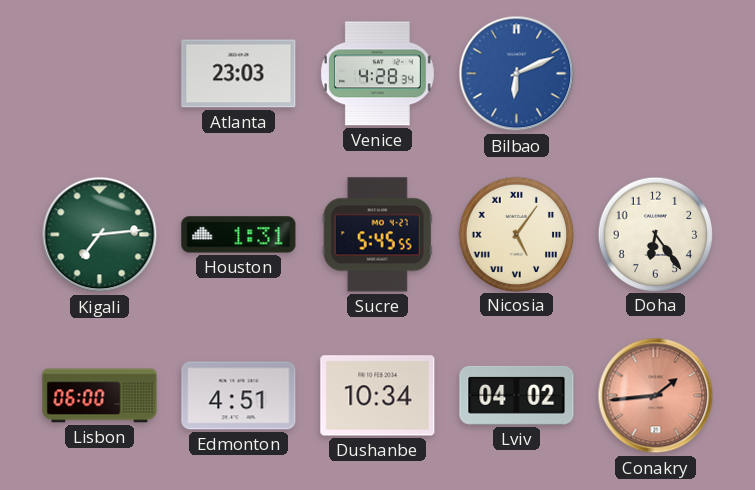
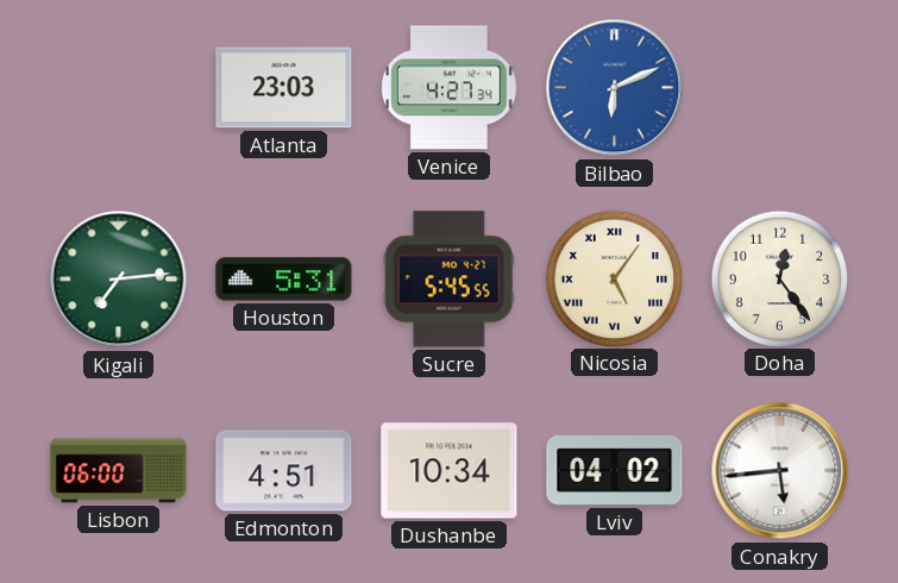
Venice: 4:28 -> 4:27
Houston: 1:31 -> 5:31
Doha: 6:24 -> 12:24
Conakry: 1:44 -> 5:44
Conakry dial: salmon -> white
